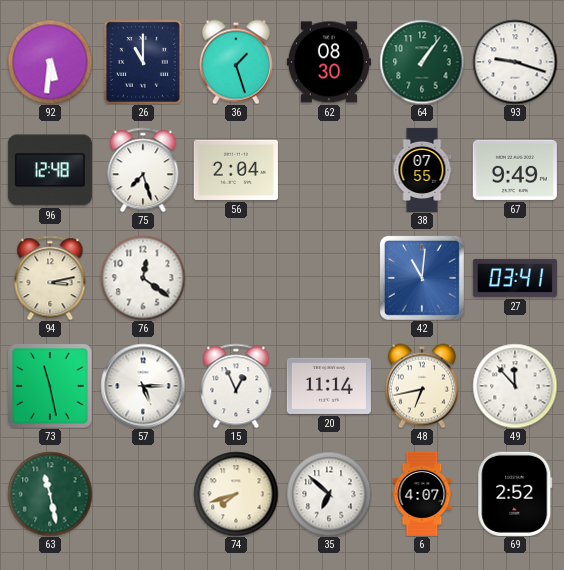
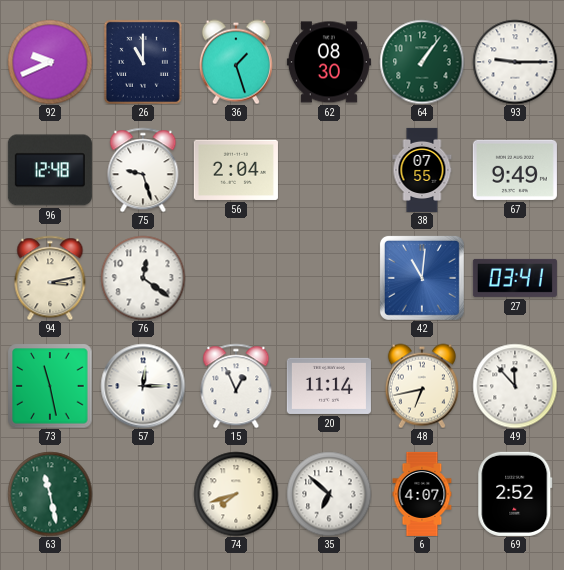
92: 5:31 -> 9:41
93: 9:18 -> 9:15
75: 7:27 -> 9:27
57: 5:15 -> 12:15
